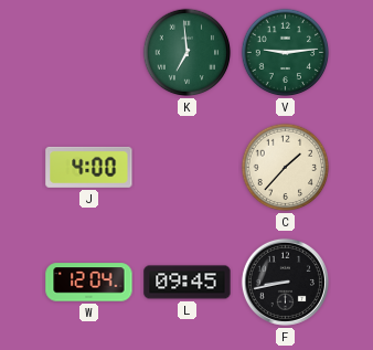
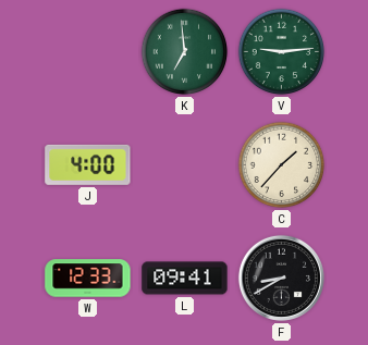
W: 12:04 -> 12:33
L: 09:45 -> 09:41
F: 8:43 -> 8:40
